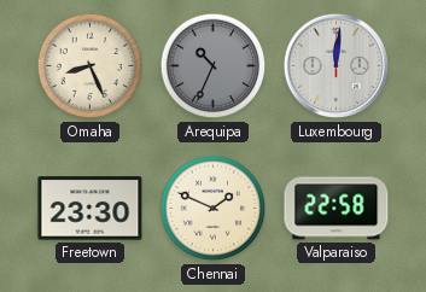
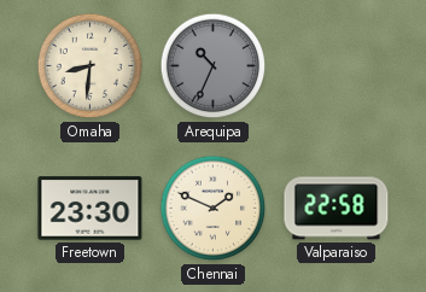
Omaha: 8:26 -> 8:31
Luxembourg: 12:01 -> none
